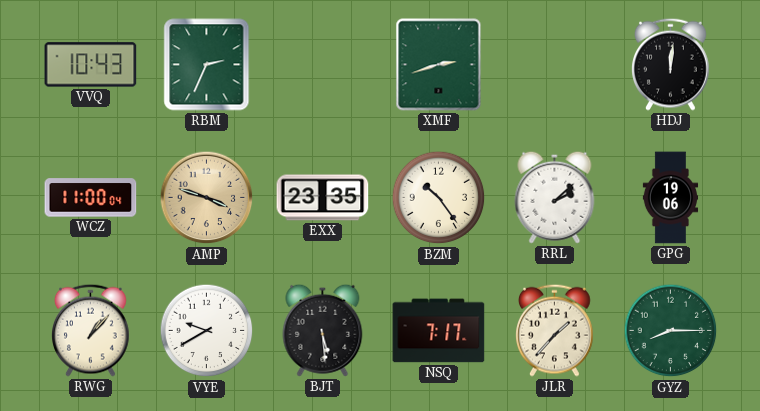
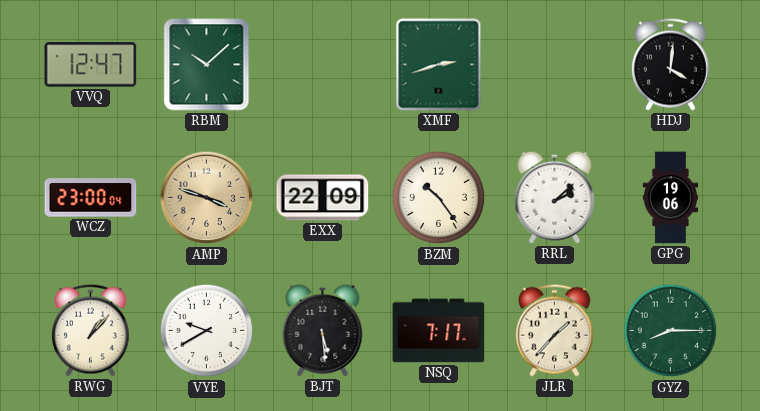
VVQ: 10:43 -> 12:47
RBM: 2:34 -> 10:08
HDJ: 12:01 -> 4:01
WCZ: 11:00 -> 23:00
EXX: 23:35 -> 22:09
